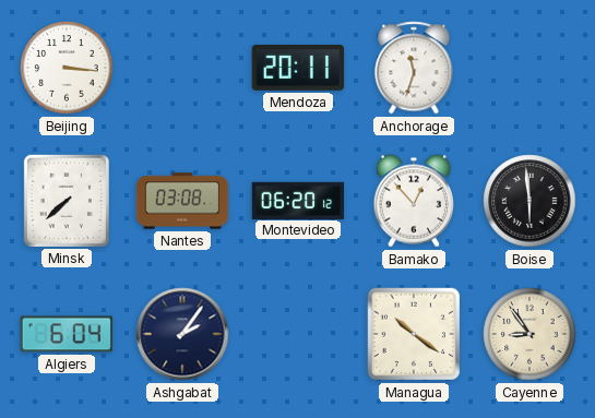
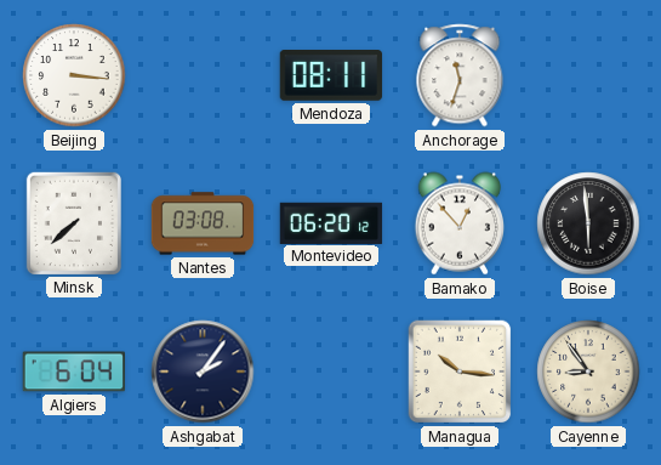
Mendoza: 20:11 -> 08:11
Managua: 10:21 -> 10:16
